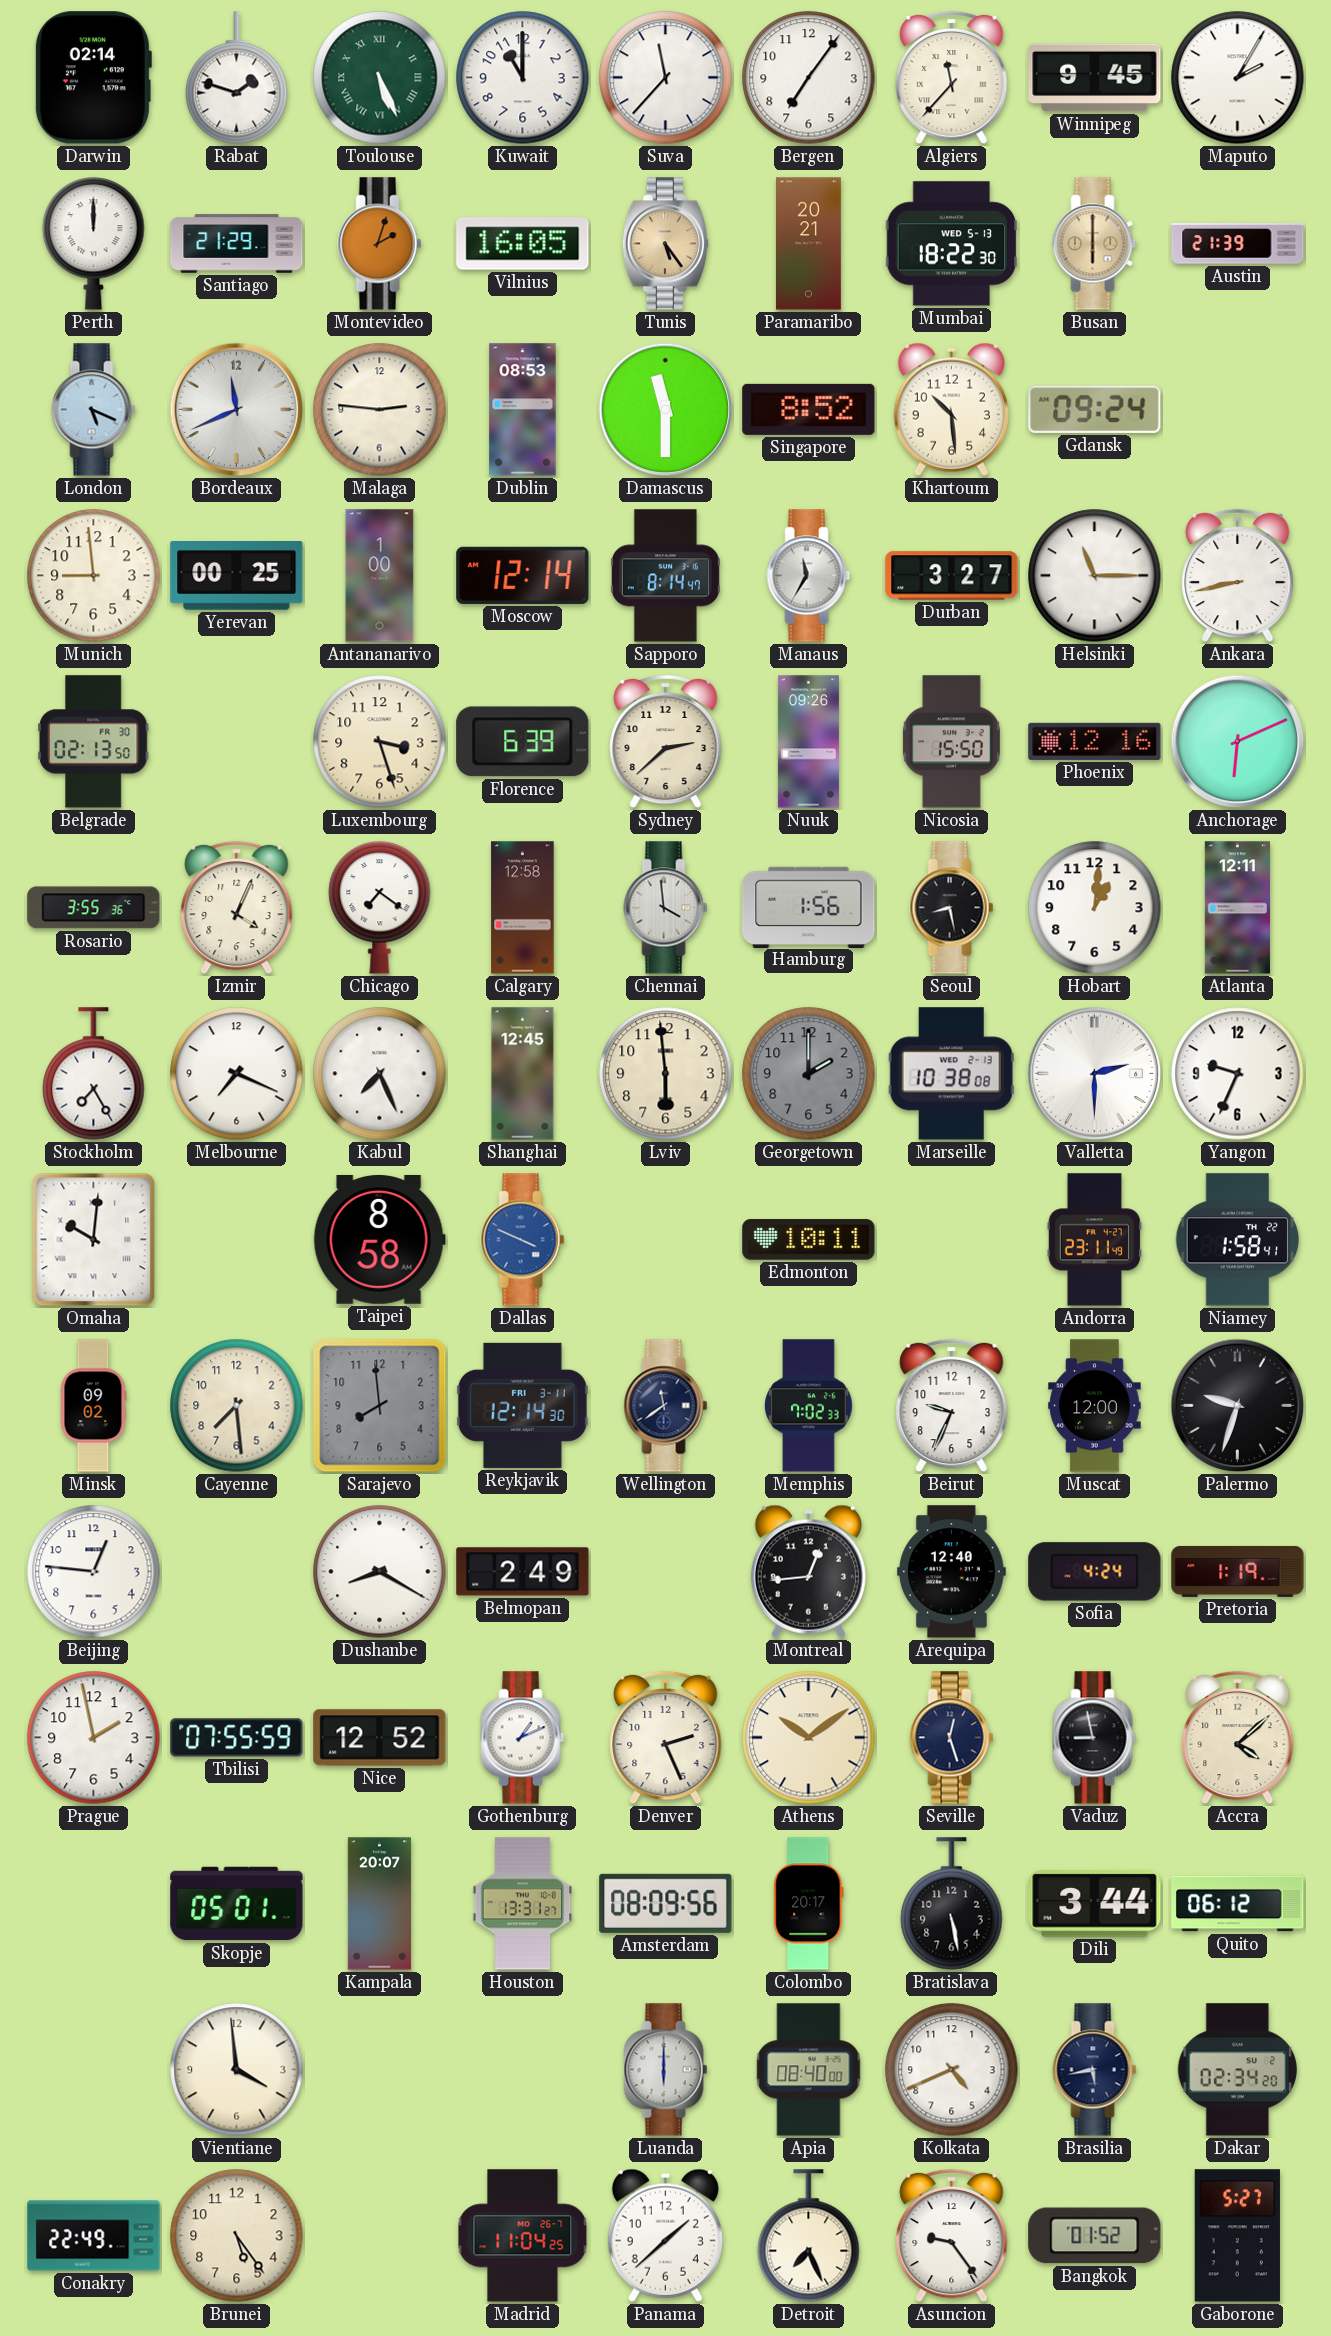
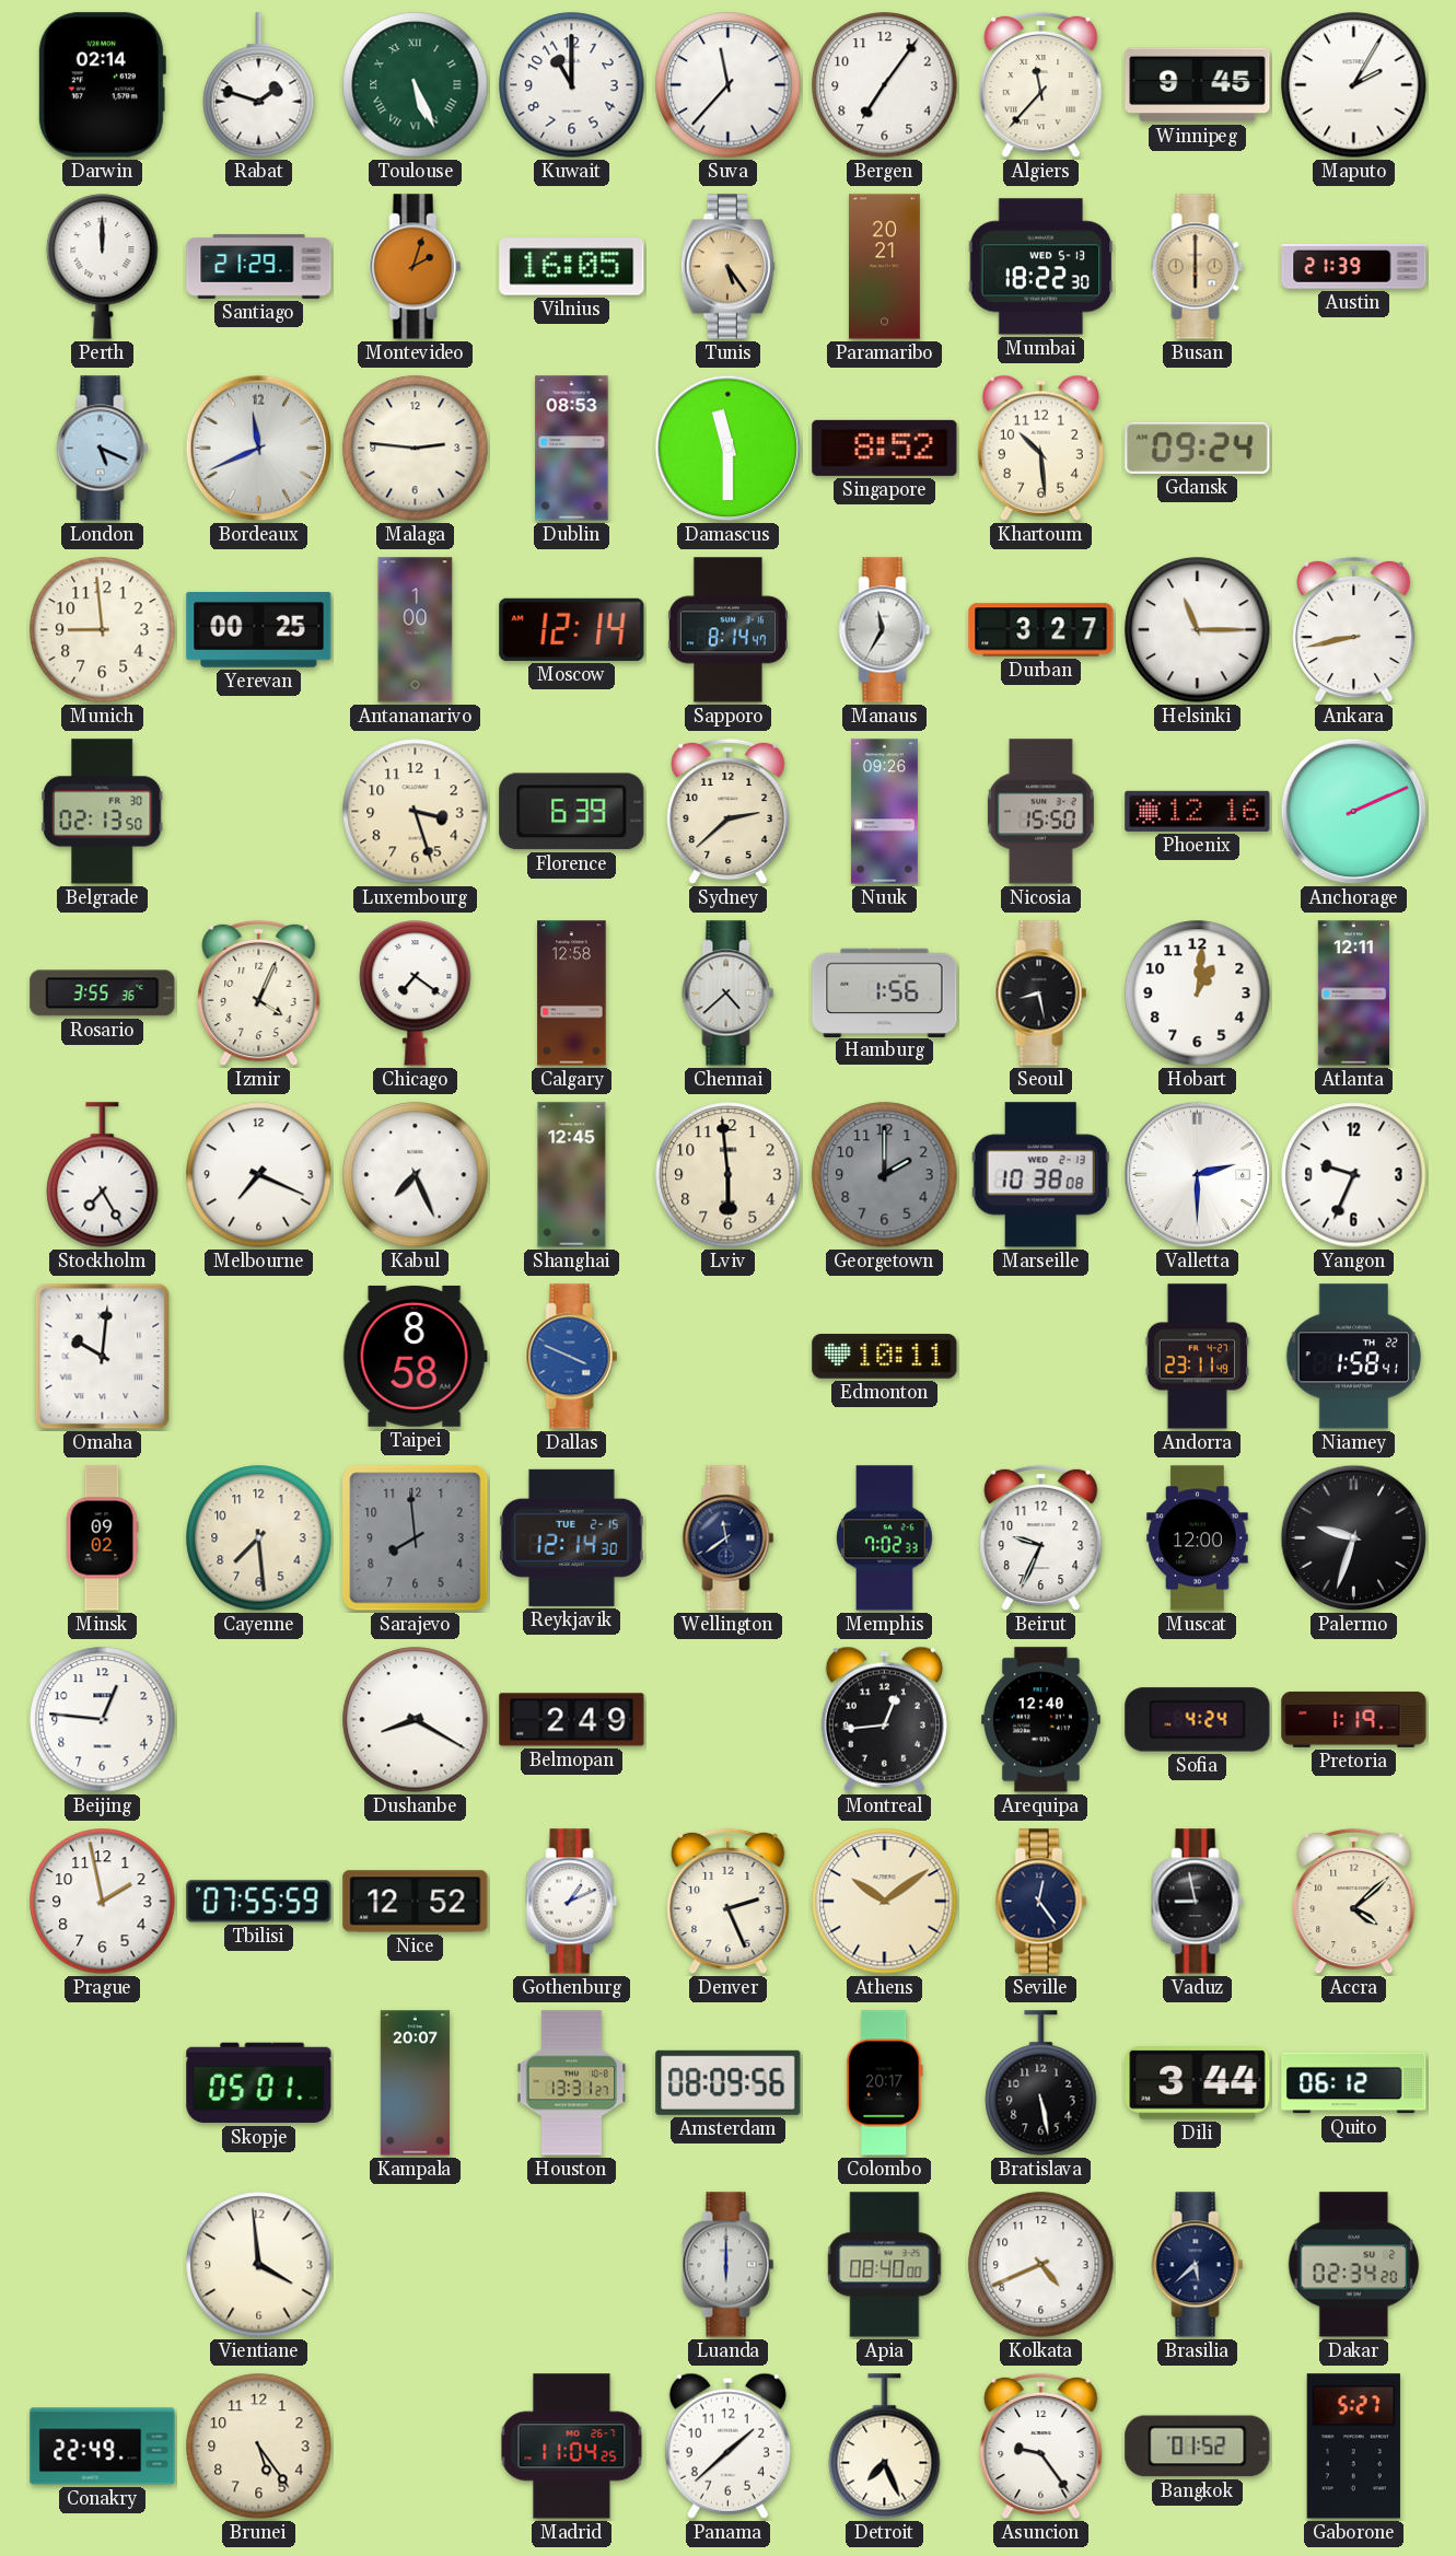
Anchorage: 6:11 -> 2:11
Chennai: 3:59 -> 4:38
Reykjavik date: FRI 3-11 -> TUE 2-15
Seville: 12:27 -> 12:24
Brasilia: 5:43 -> 5:38
